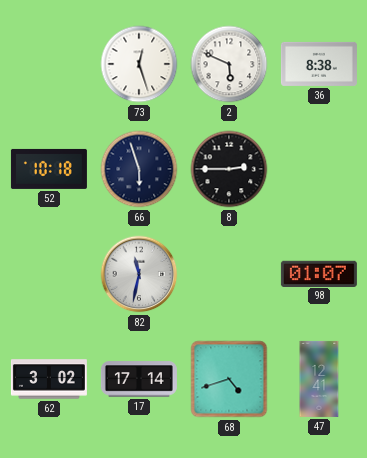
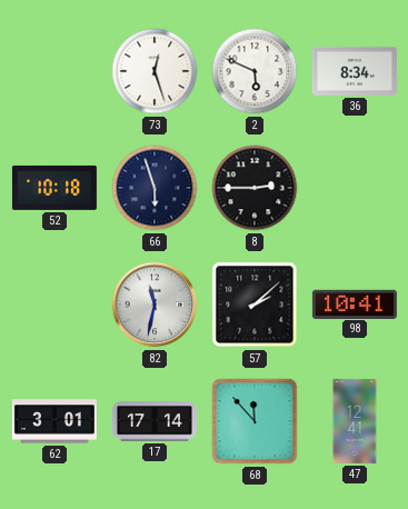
36: 8:38 -> 8:34
57: none -> 2:08
98: 01:07 -> 10:41
62: 3:02 -> 3:01
68: 4:42 -> 11:53
